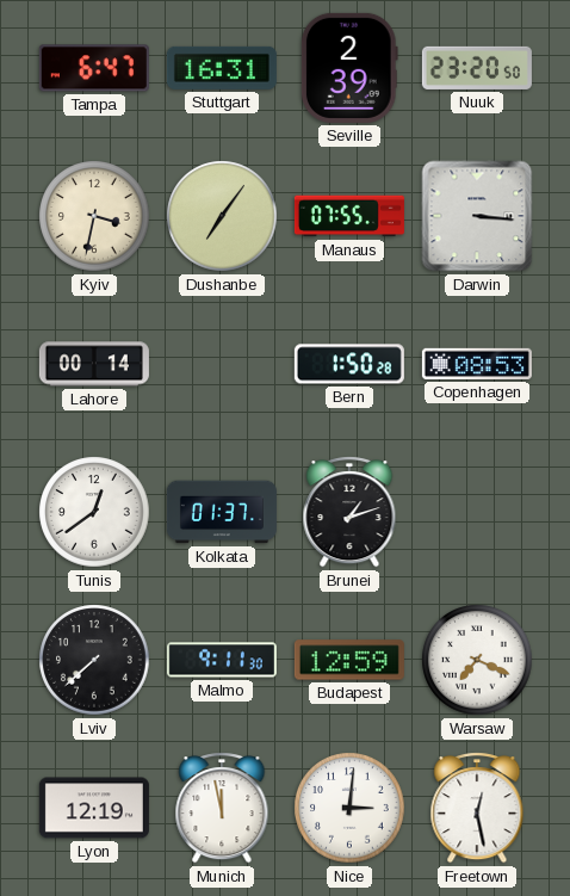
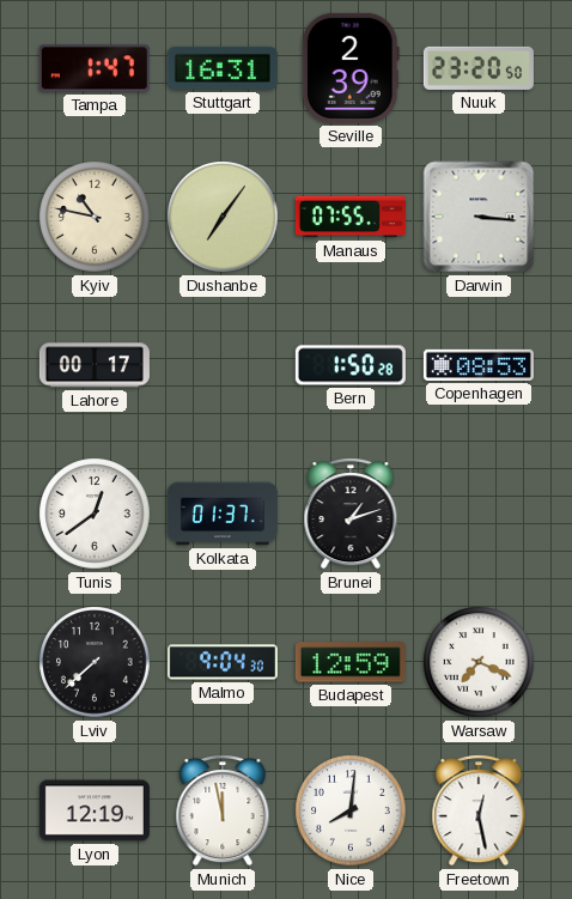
Tampa: 6:47 -> 1:47
Kyiv: 3:32 -> 10:47
Lahore: 00:14 -> 00:17
Malmo: 9:11 -> 9:04
Nice: 3:01 -> 8:01
